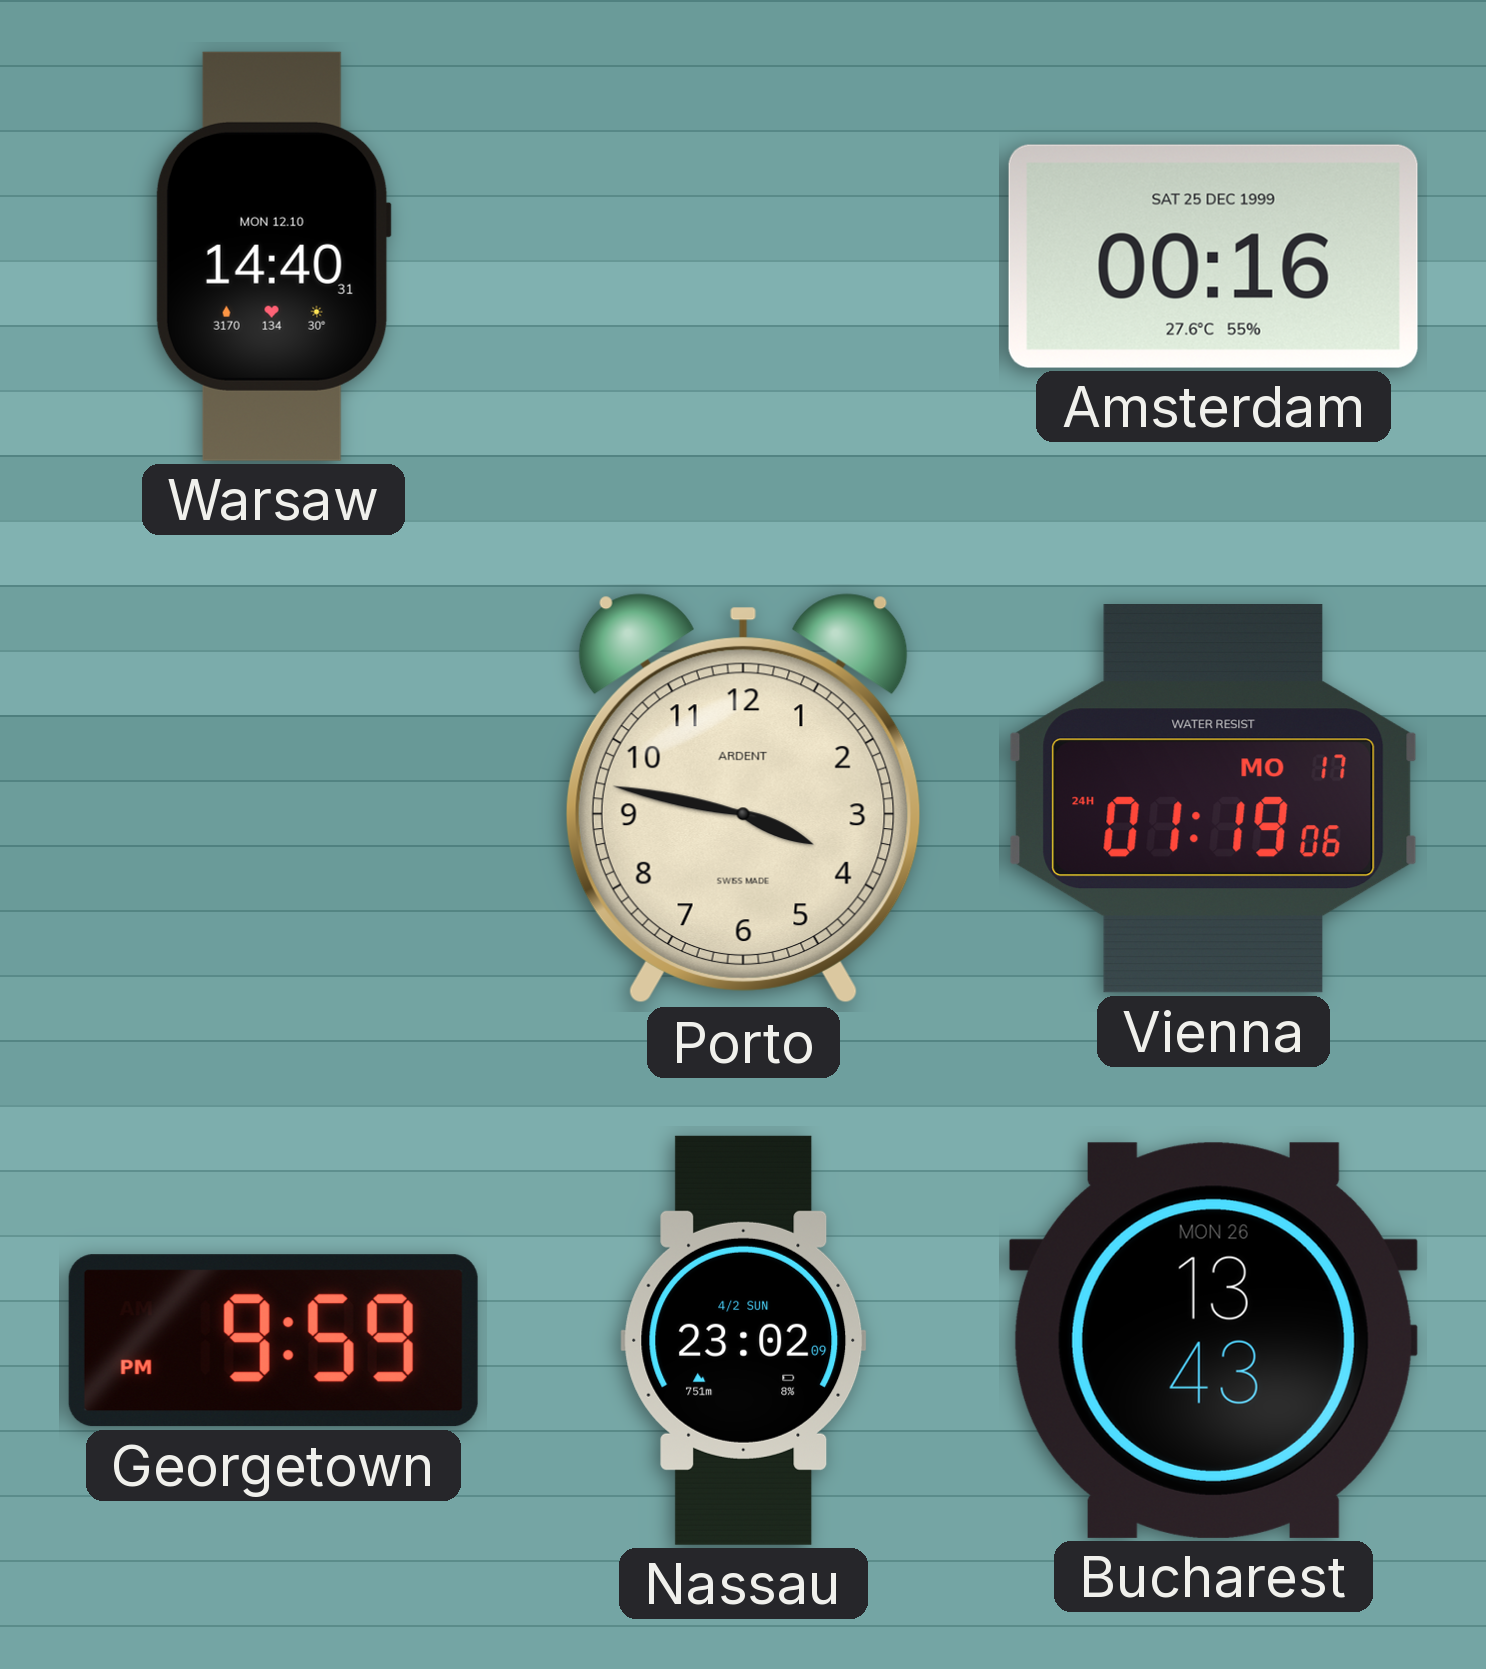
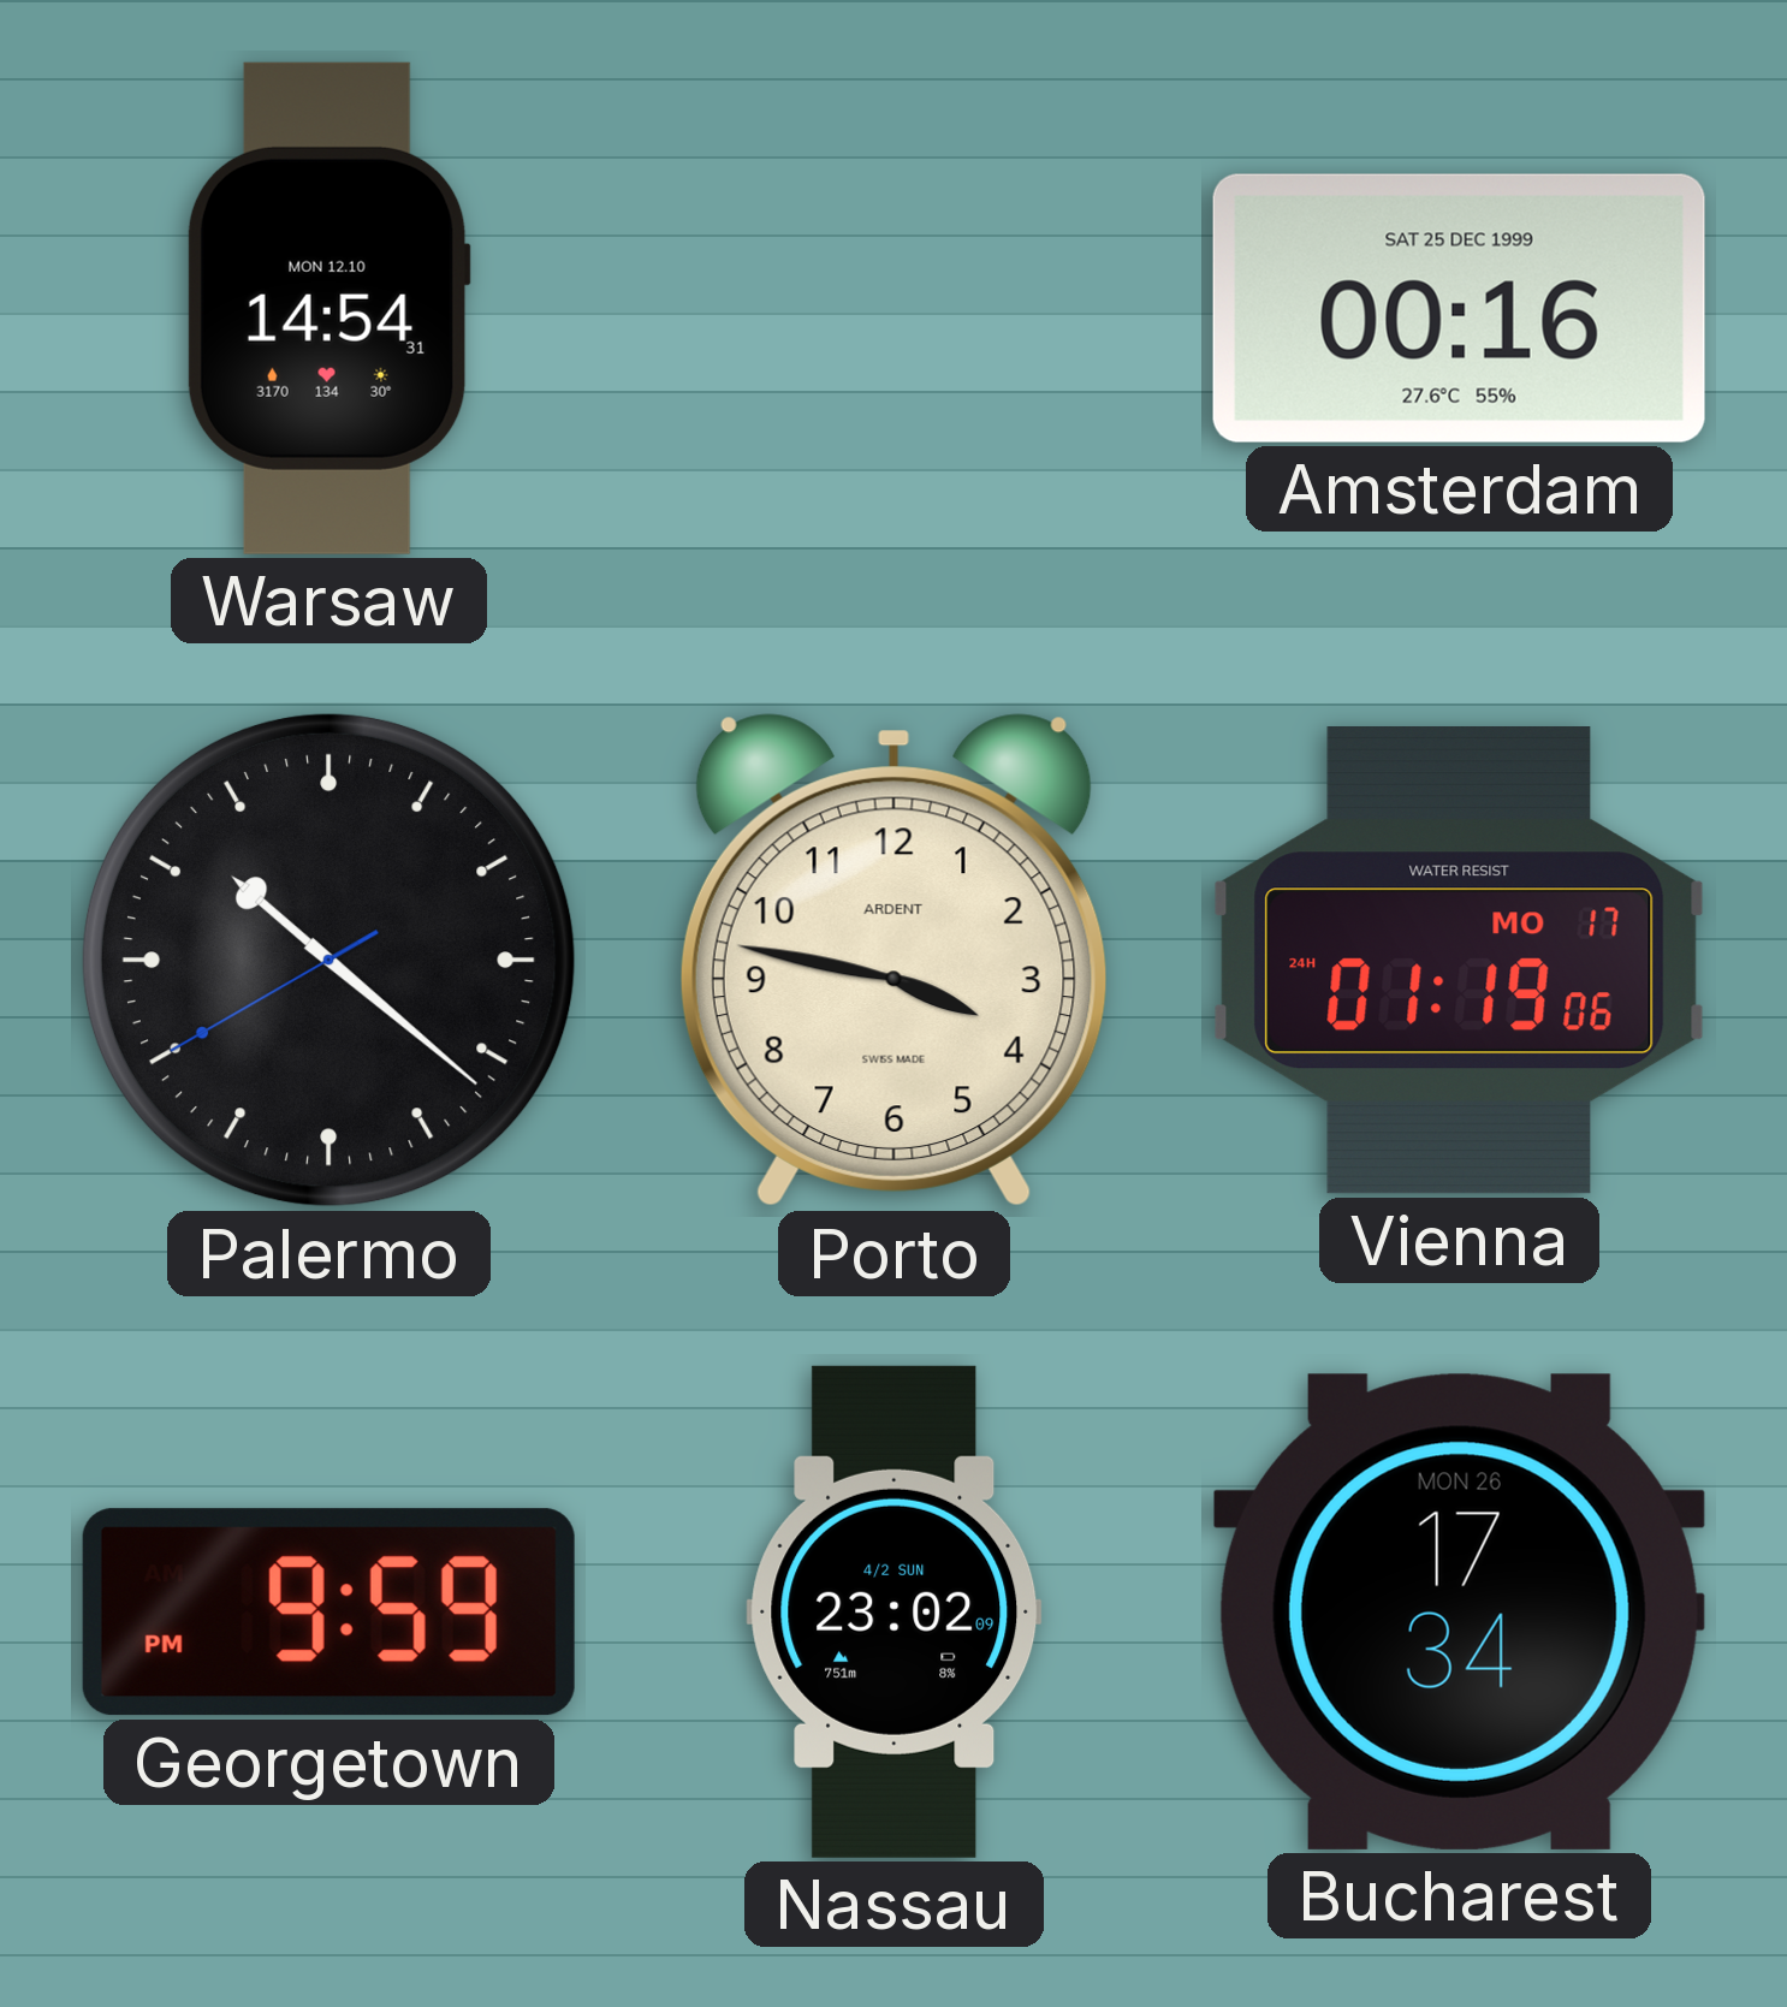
Warsaw: 14:40 -> 14:54
Palermo: none -> 10:21
Bucharest: 13:43 -> 17:34
